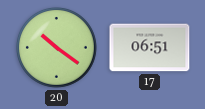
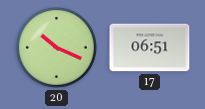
20: 10:21 -> 10:19
